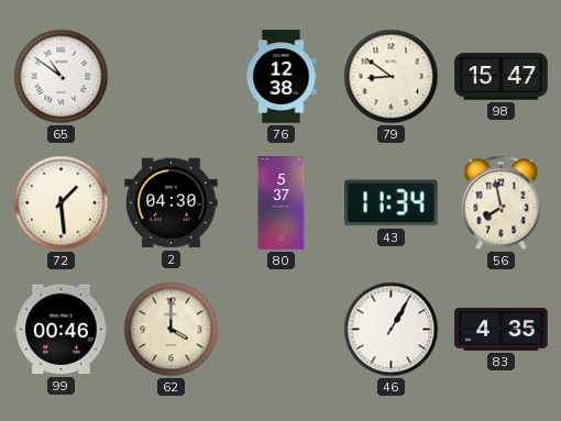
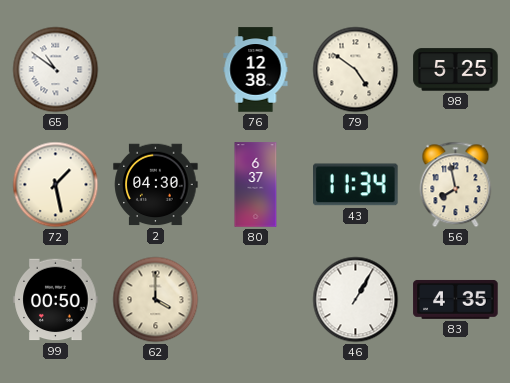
79: 8:51 -> 4:51
98: 15:47 -> 5:25
72: 1:29 -> 1:28
80: 5:37 -> 6:37
99: 00:46 -> 00:50
